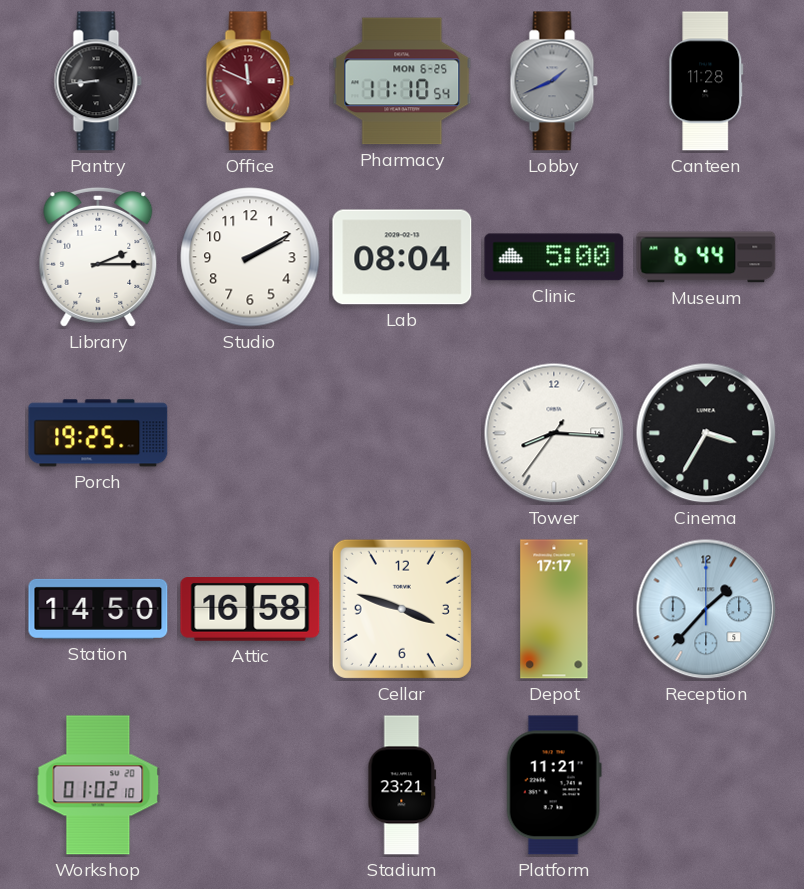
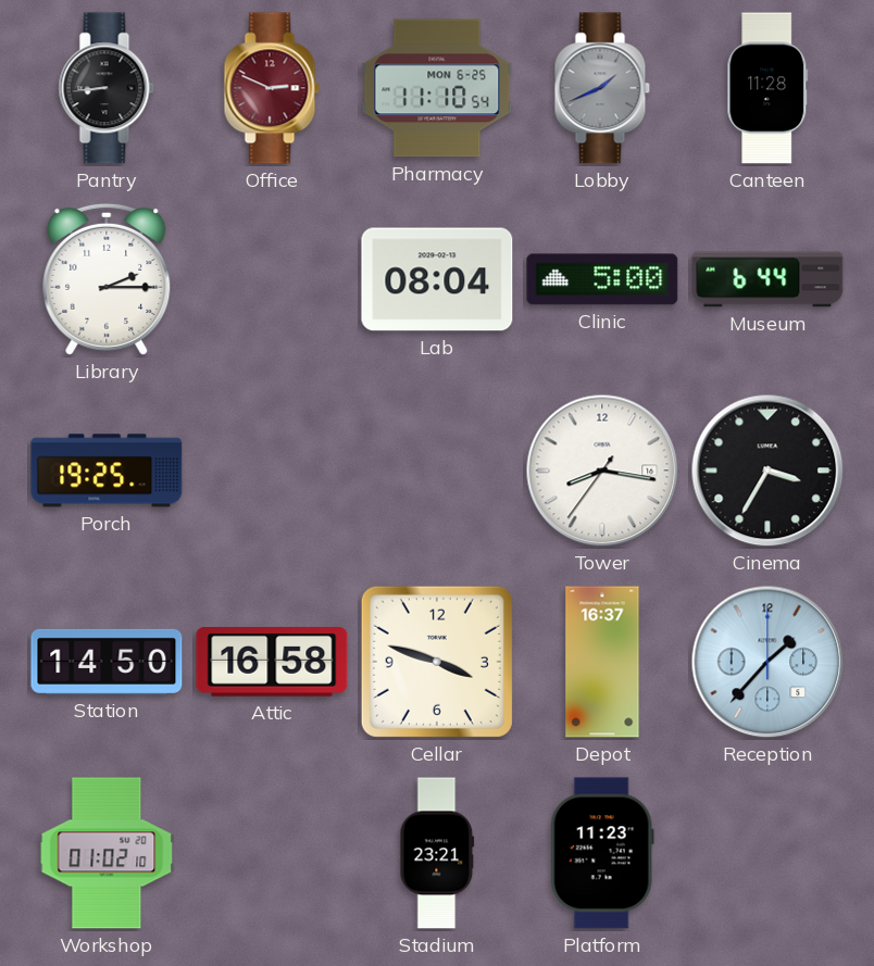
Office: 11:49 -> 2:49
Studio: 2:10 -> none
Tower: 8:15 -> 8:16
Depot: 17:17 -> 16:37
Platform: 11:21 -> 11:23
